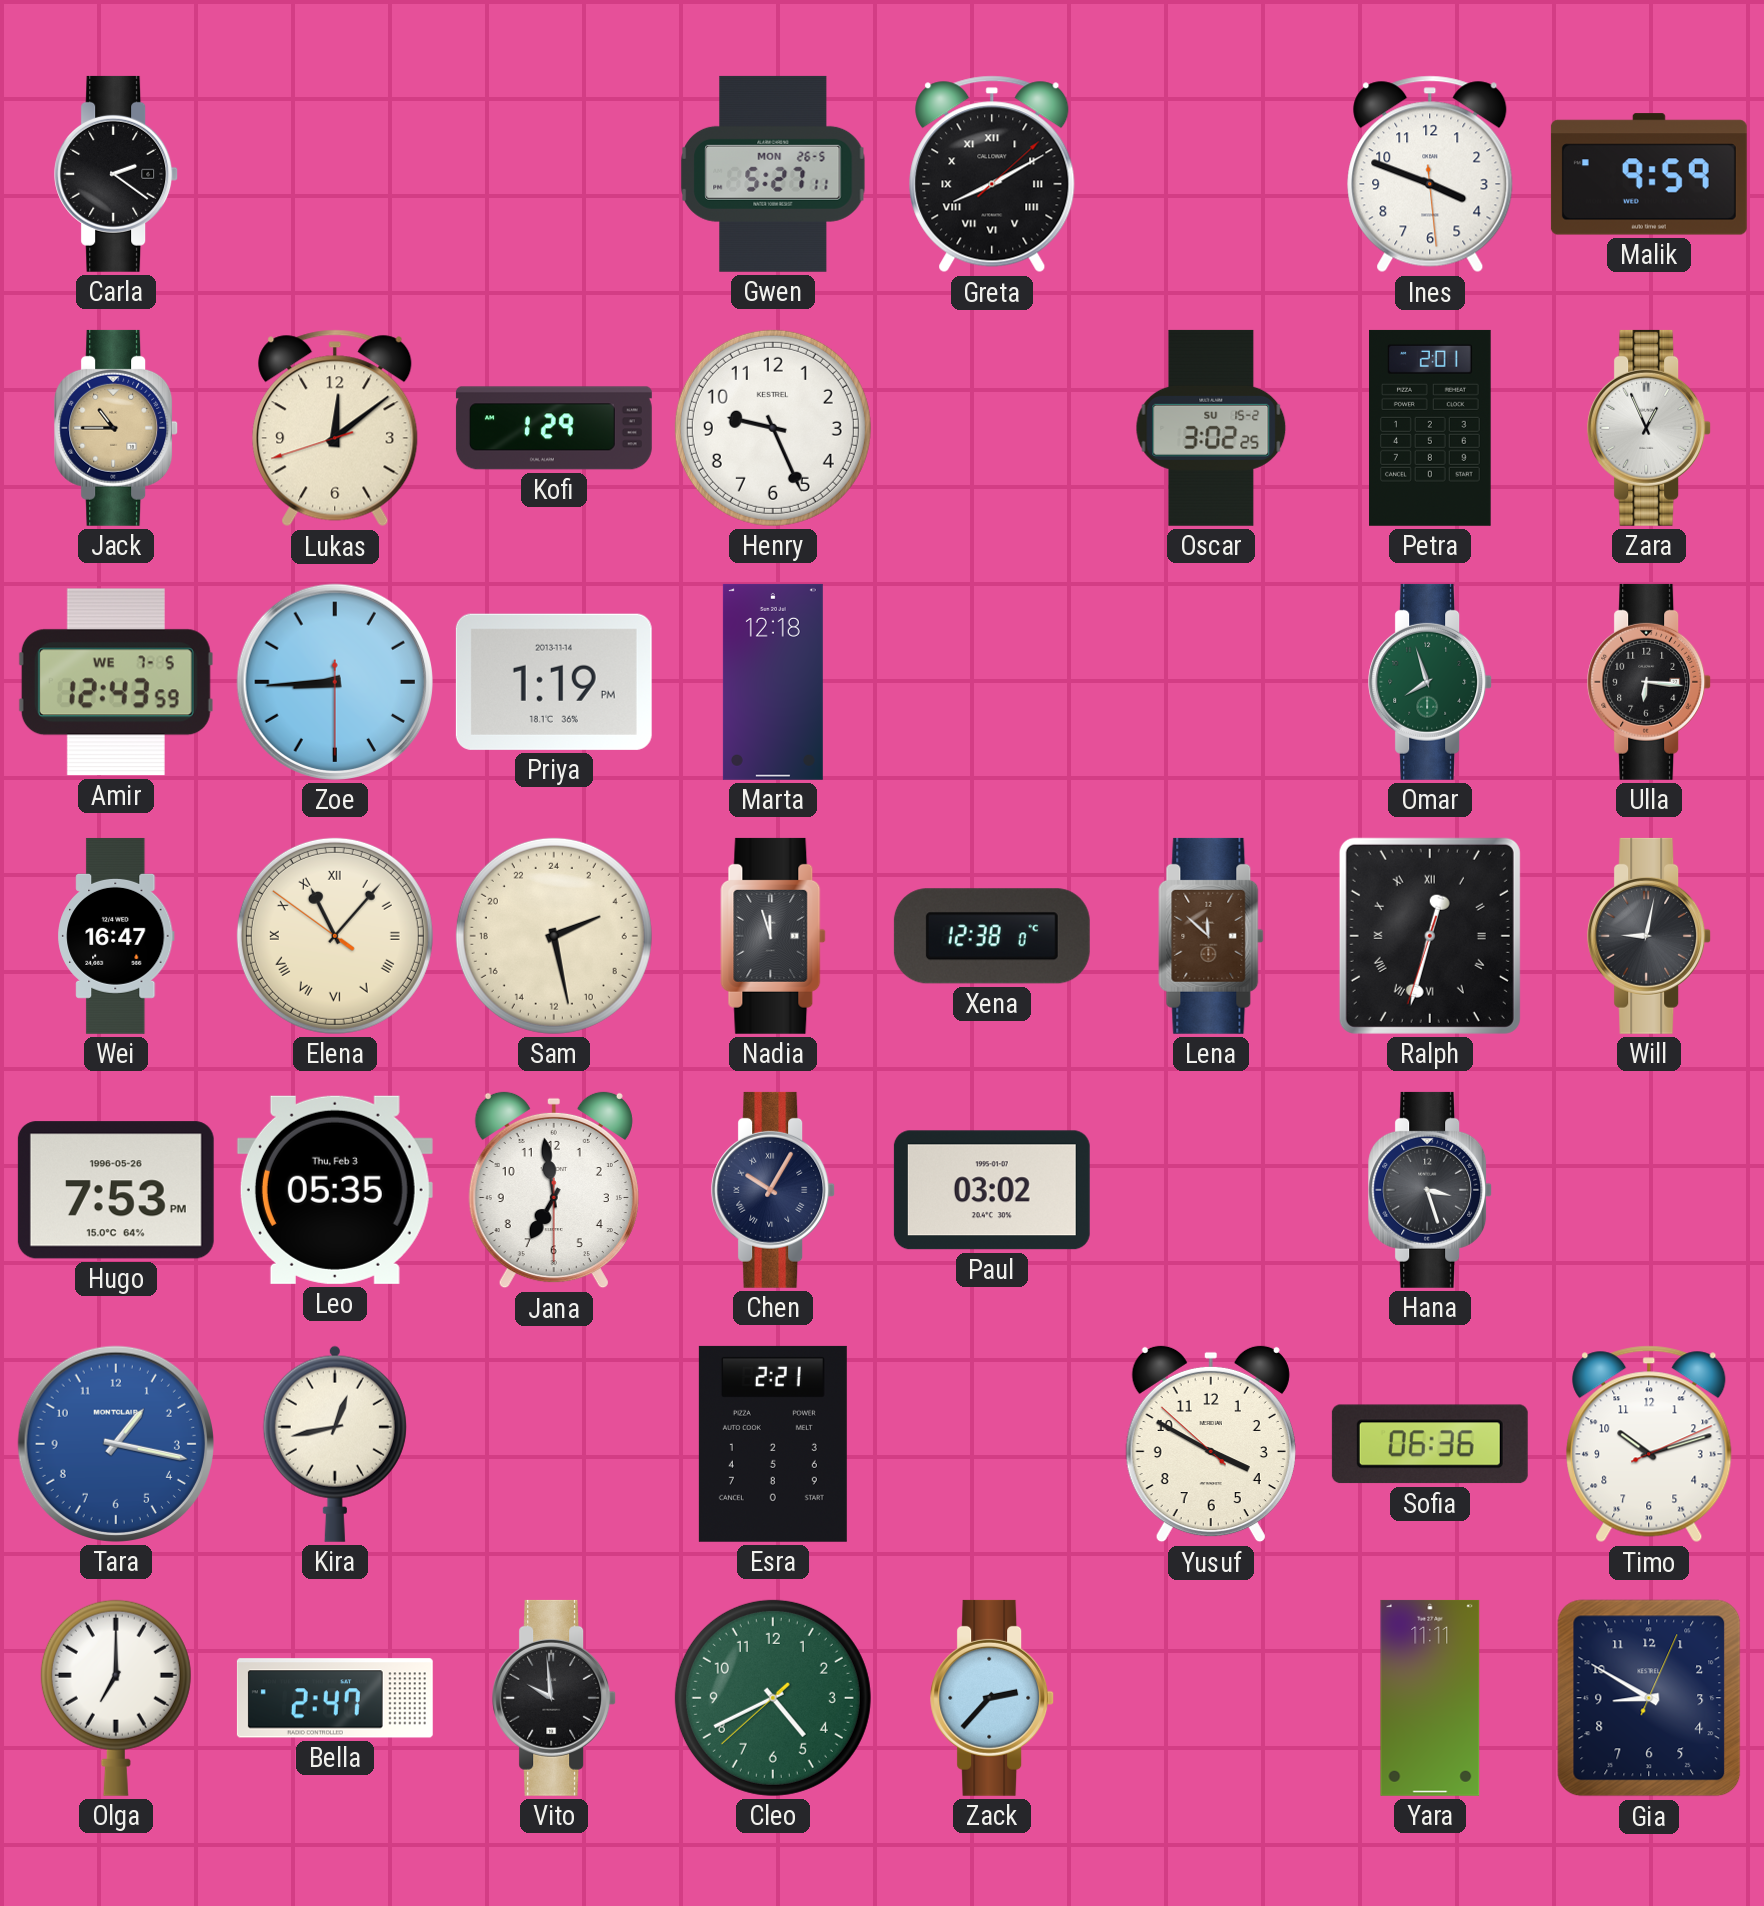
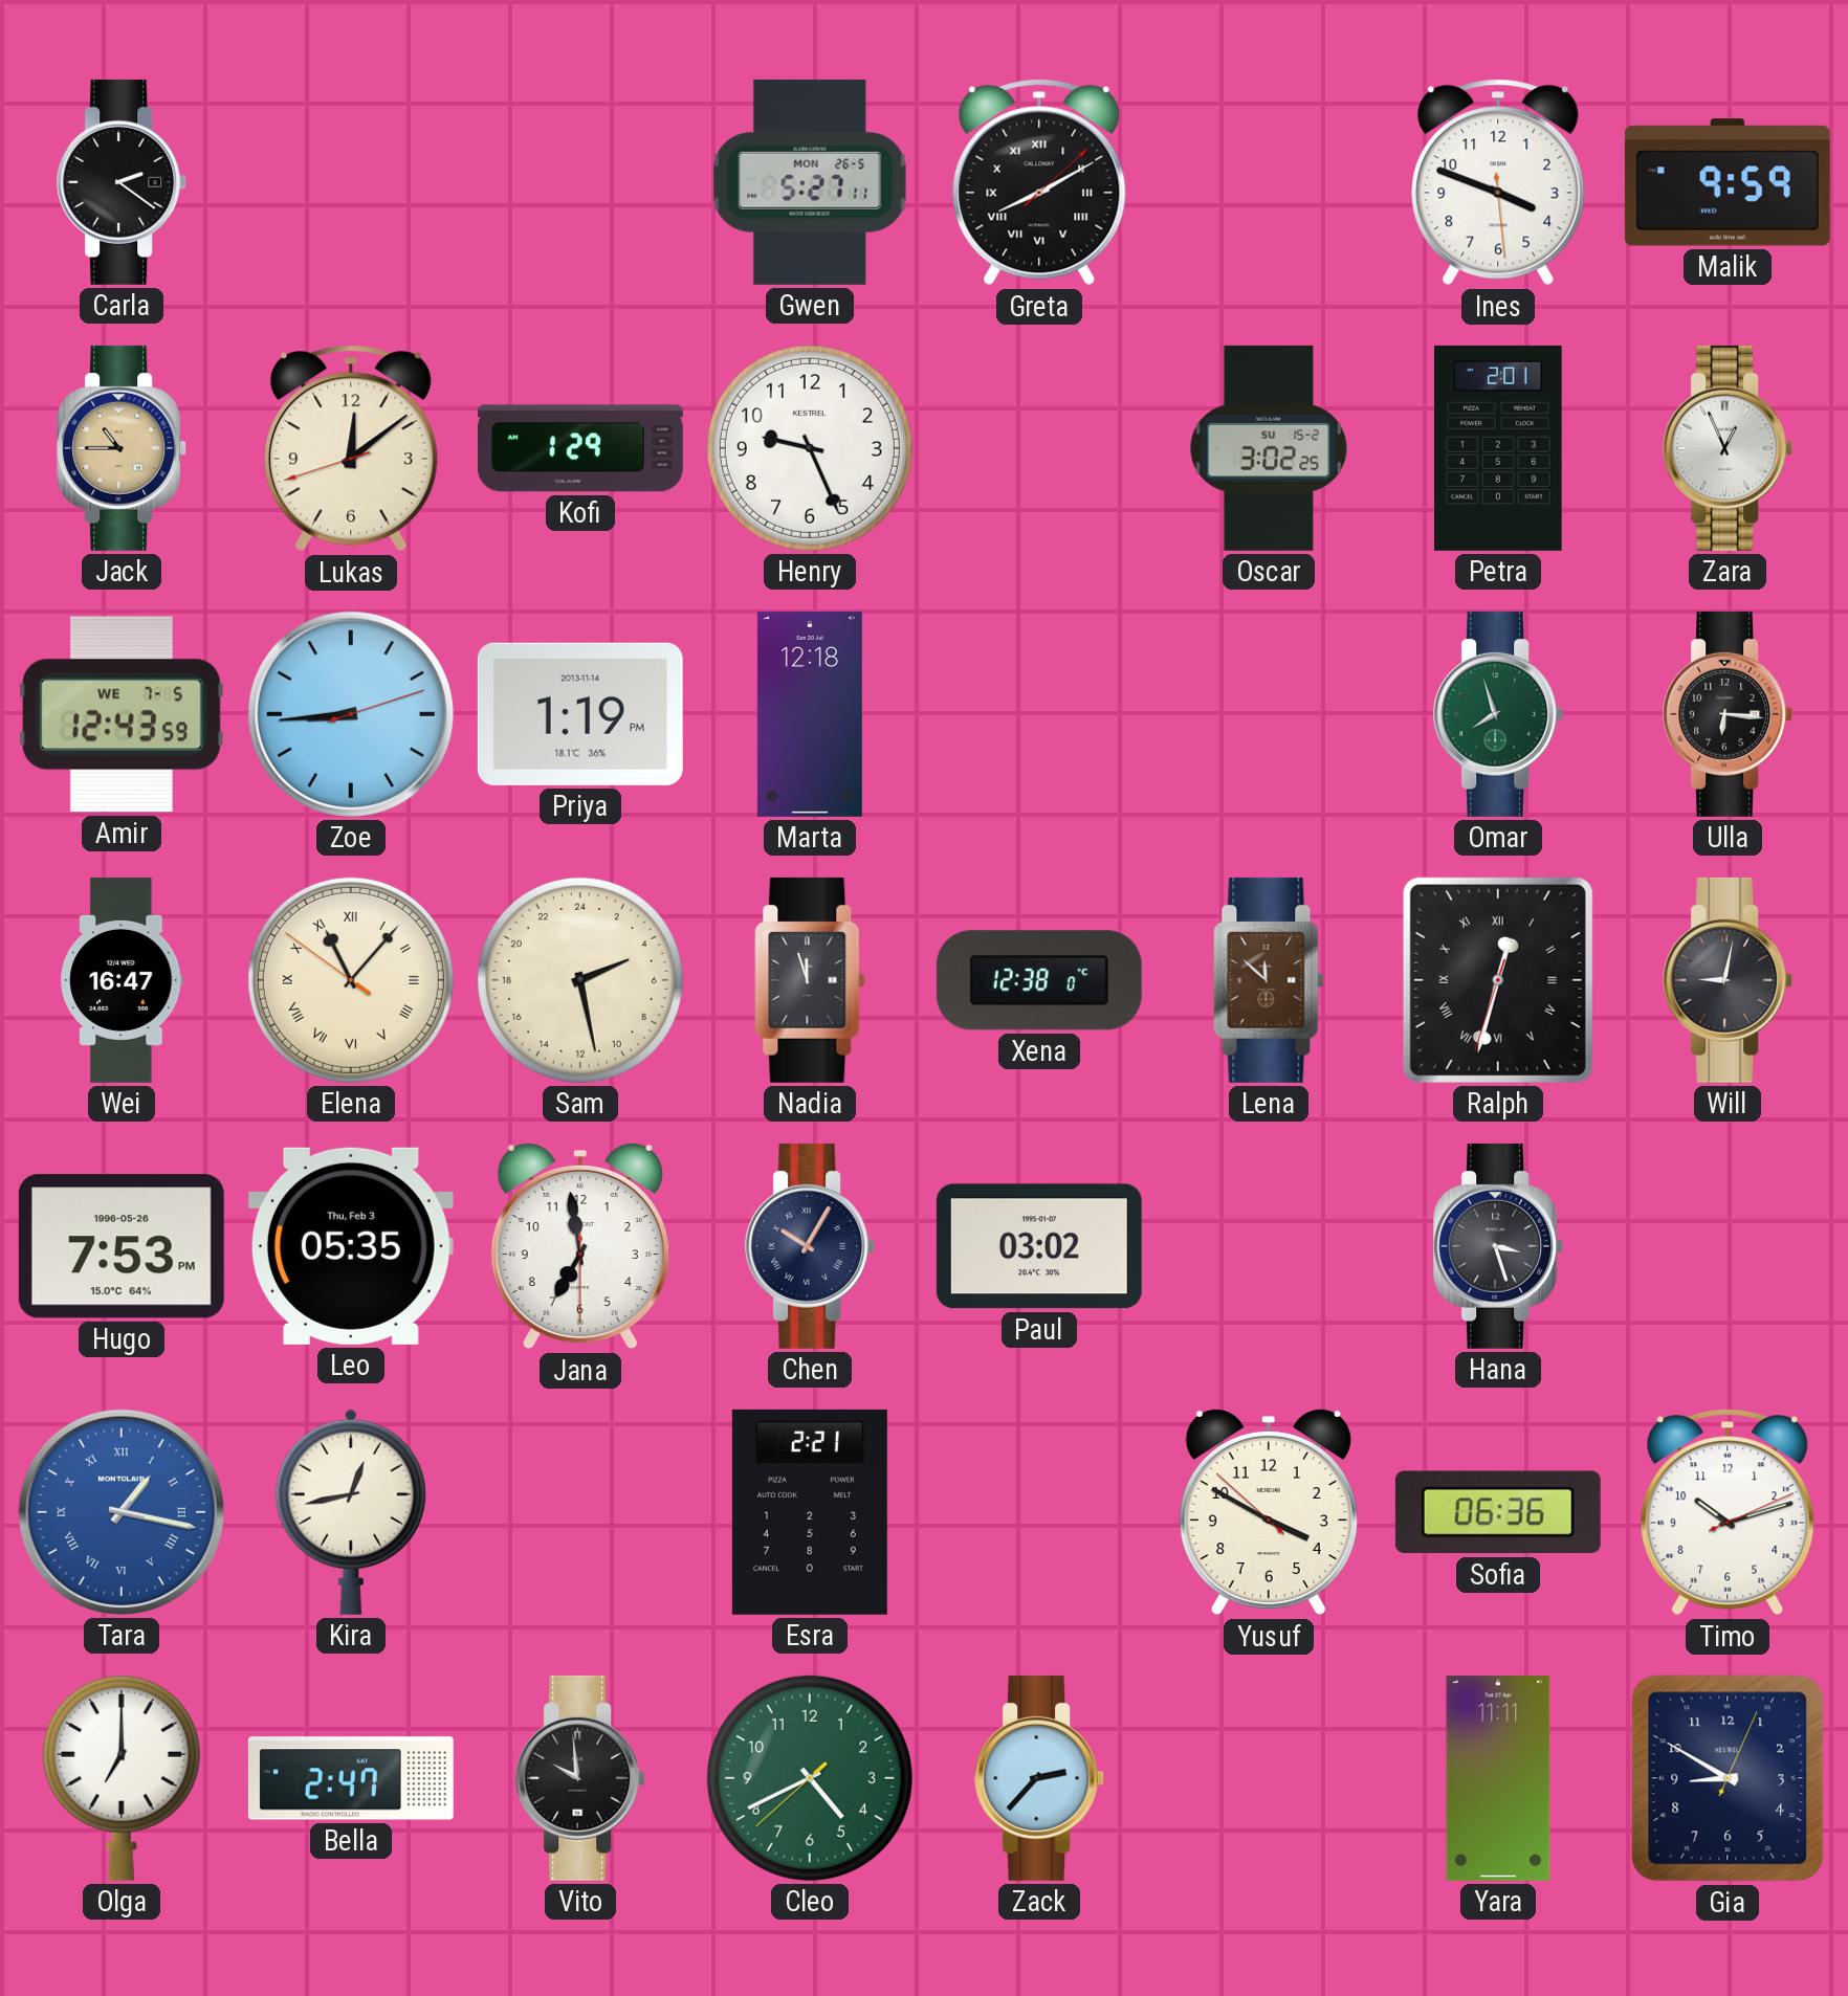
Zoe: 8:44:30 -> 8:44:12
Tara numerals: Arabic -> Roman
